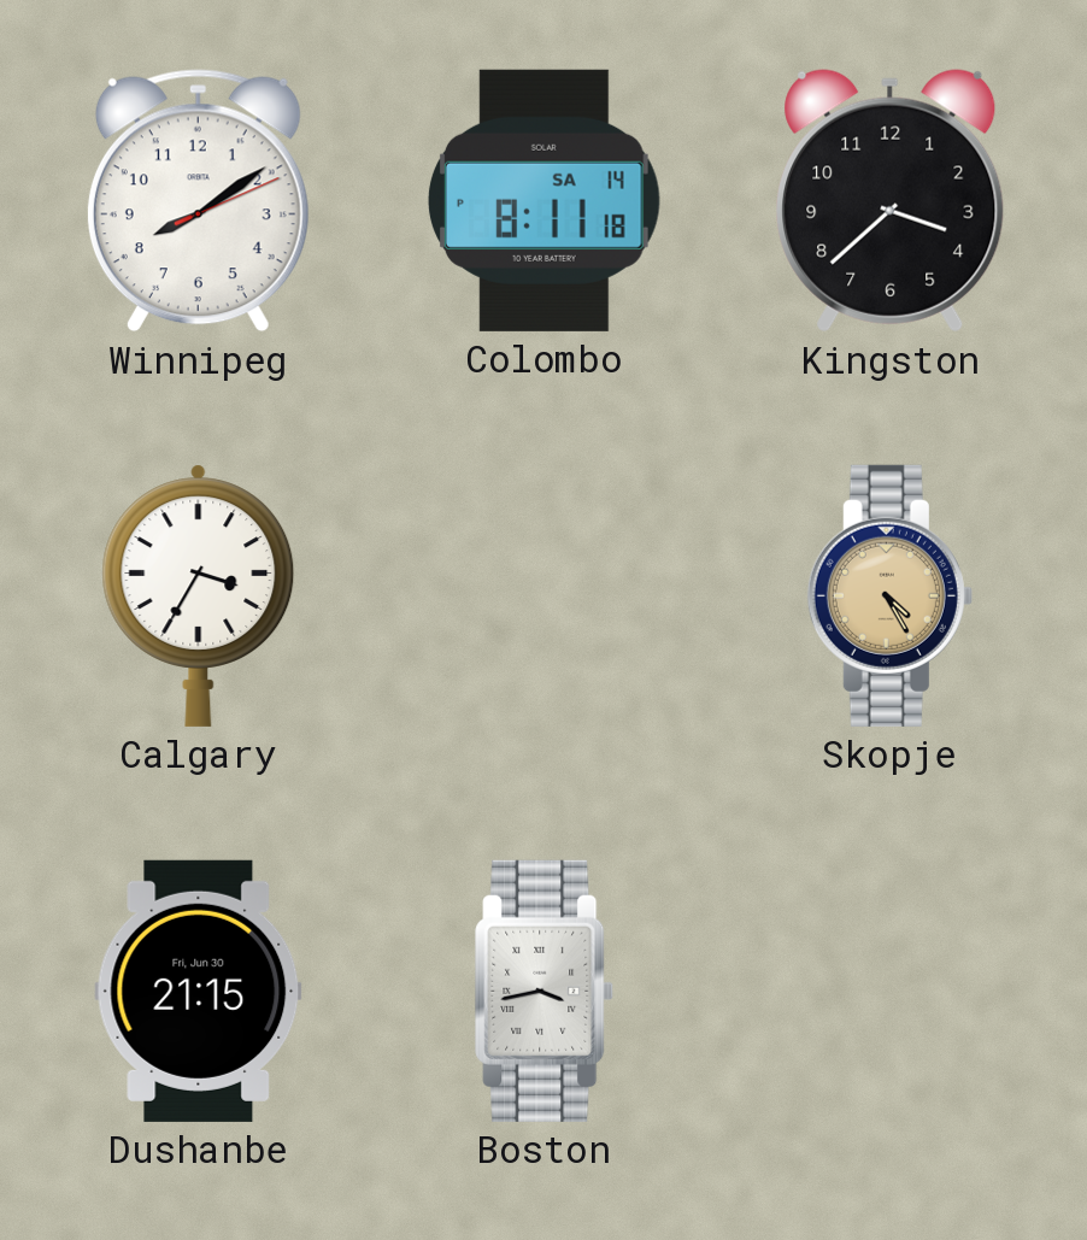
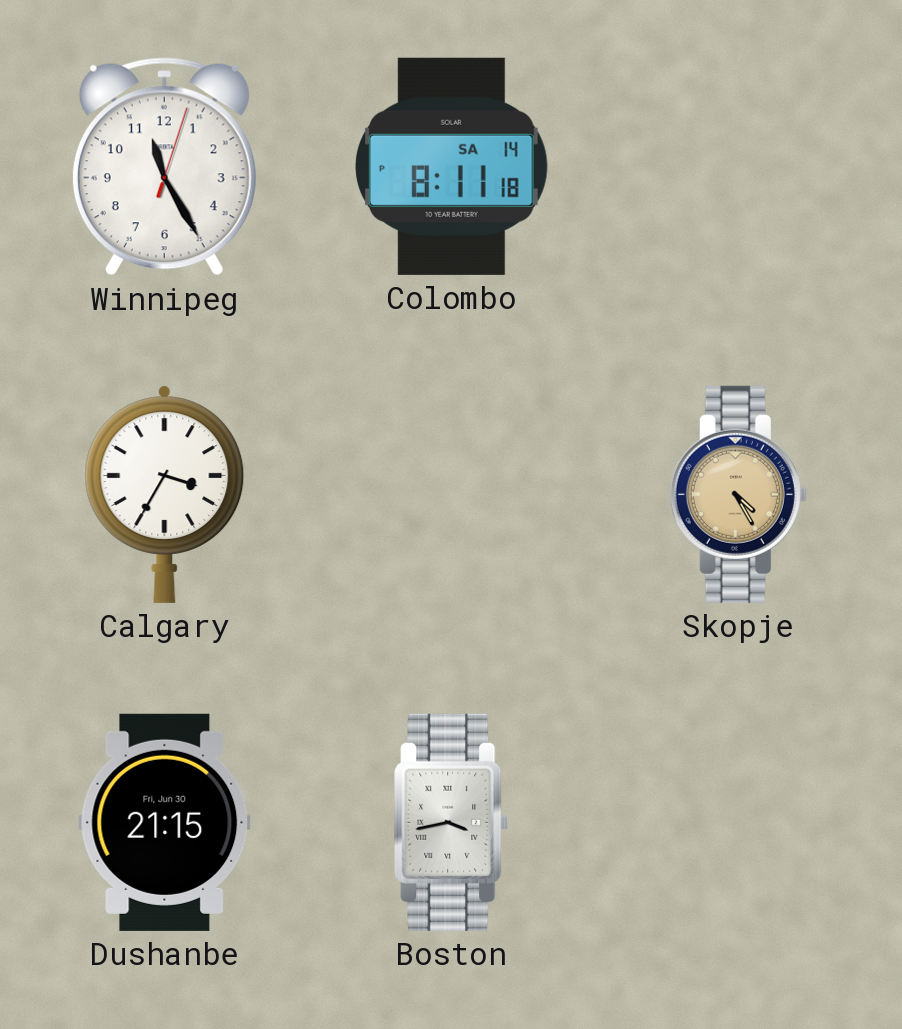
Winnipeg: 8:09 -> 11:25
Kingston: 3:38 -> none
